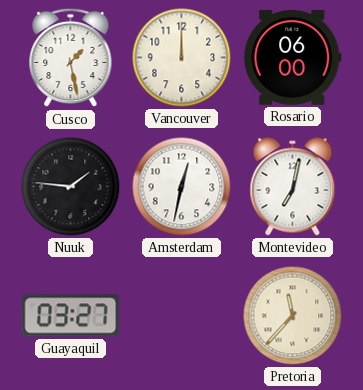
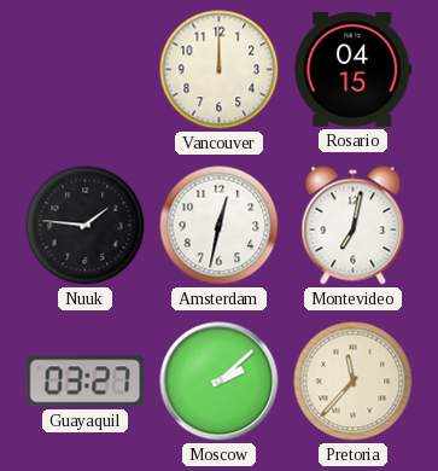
Cusco: 1:28 -> none
Rosario: 06:00 -> 04:15
Moscow: none -> 2:08
